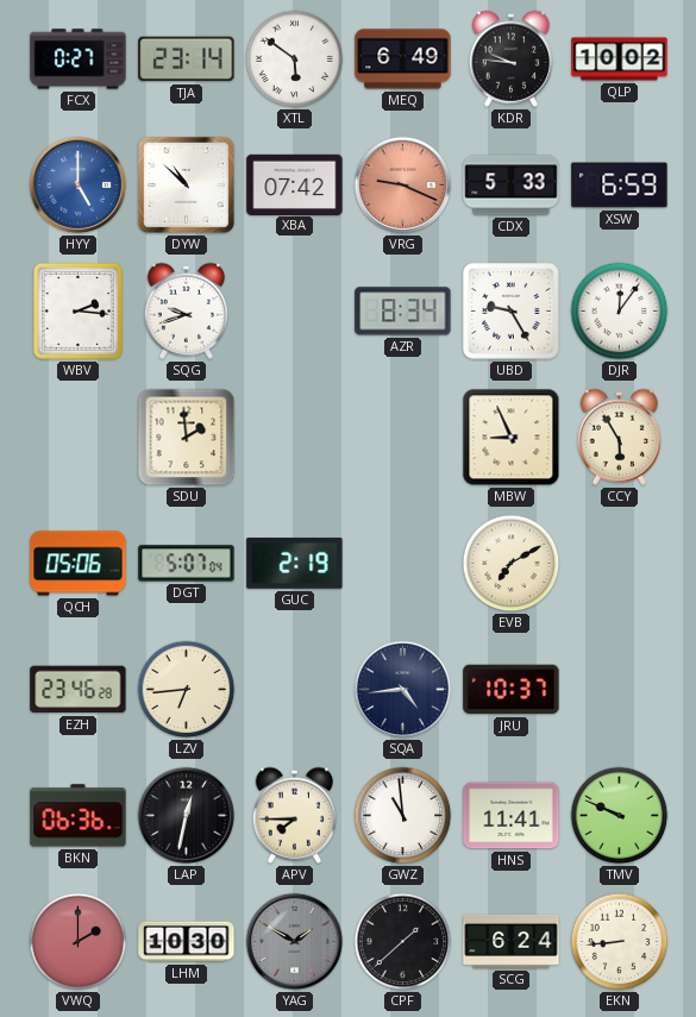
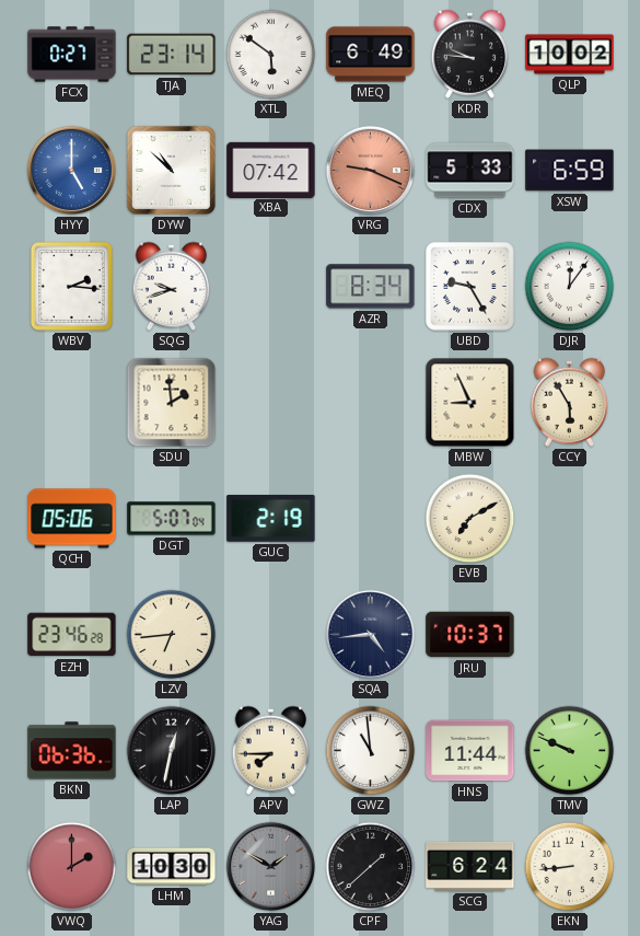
HNS: 11:41 -> 11:44
